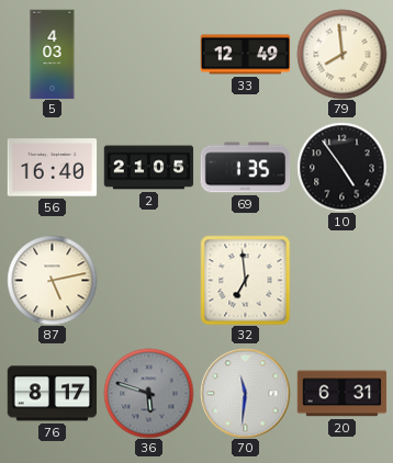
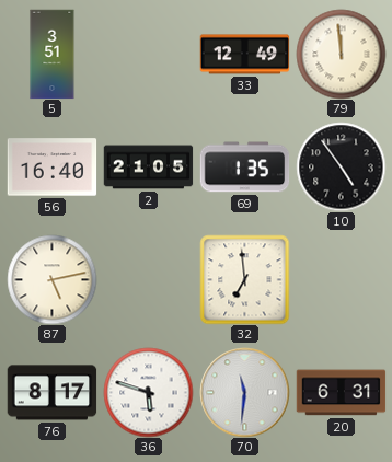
5: 4:03 -> 3:51
79: 7:59 -> 11:59
36 dial: grey -> white
